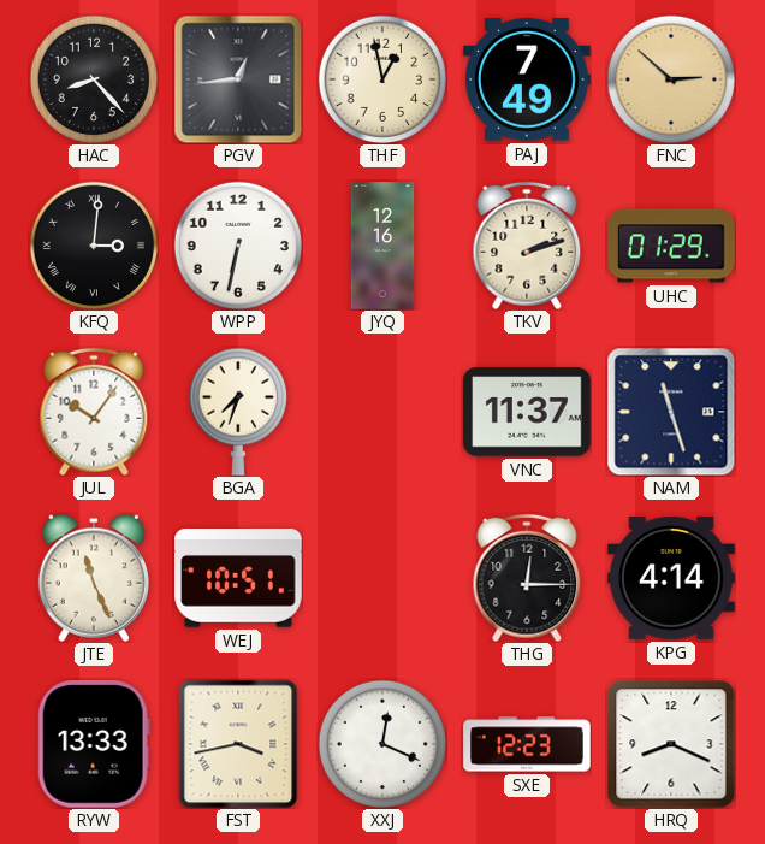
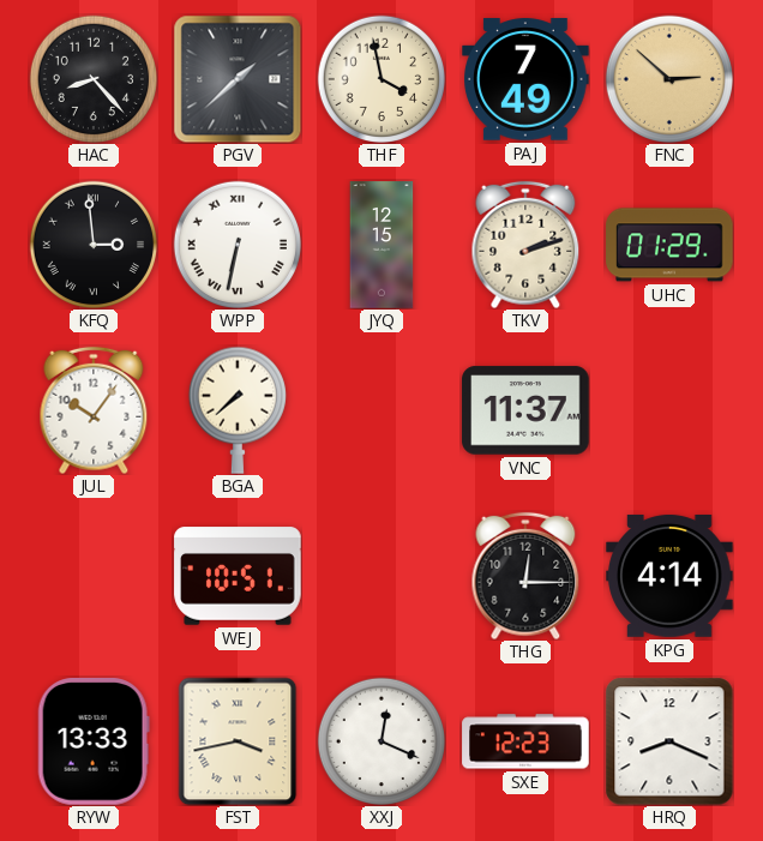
PGV: 12:44 -> 1:38
THF: 12:58 -> 3:58
KFQ: 3:01 -> 2:59
WPP numerals: Arabic -> Roman
JYQ: 12:16 -> 12:15
BGA: 7:33 -> 7:38
NAM: 11:27 -> none
JTE: 11:26 -> none
